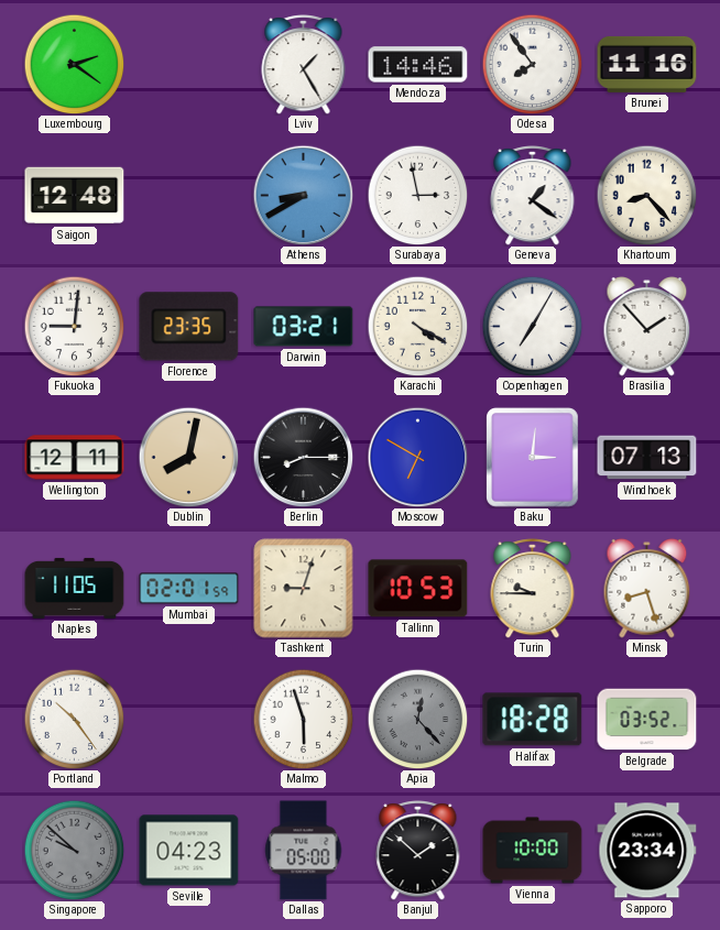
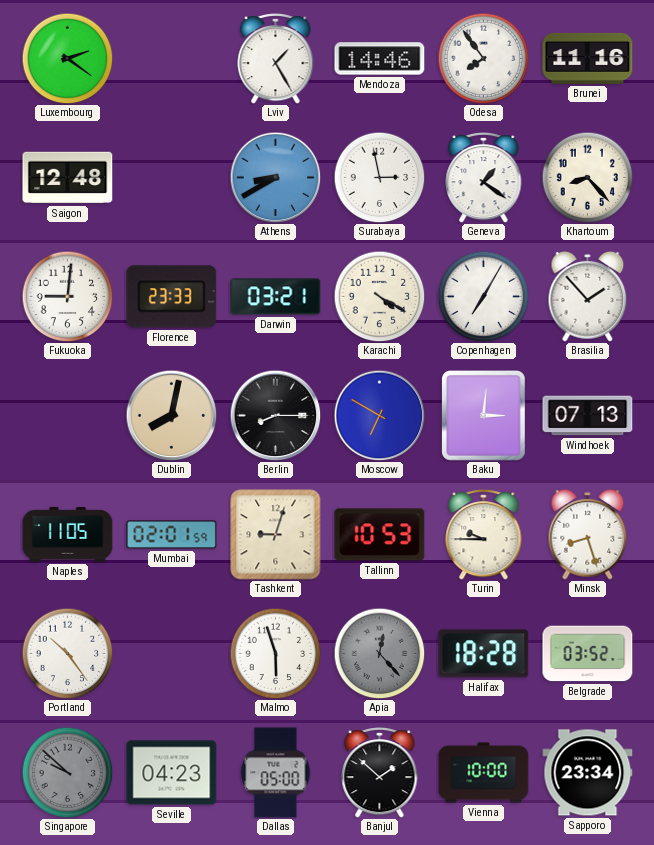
Florence: 23:35 -> 23:33
Wellington: 12:11 -> none
